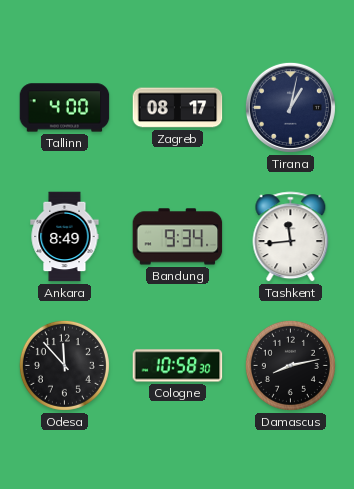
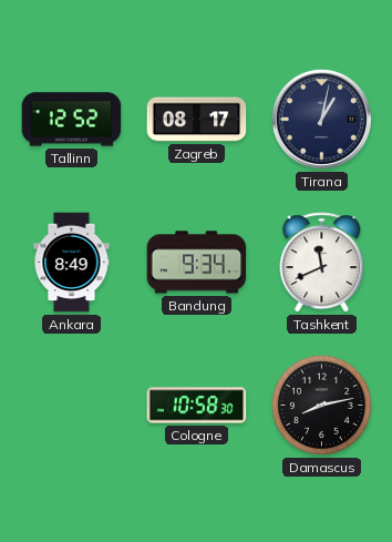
Tallinn: 4:00 -> 12:52
Tashkent: 11:44 -> 11:41
Odesa: 11:53 -> none
